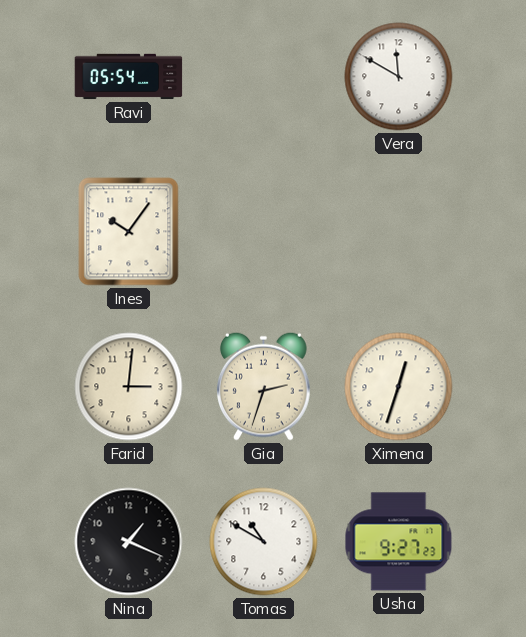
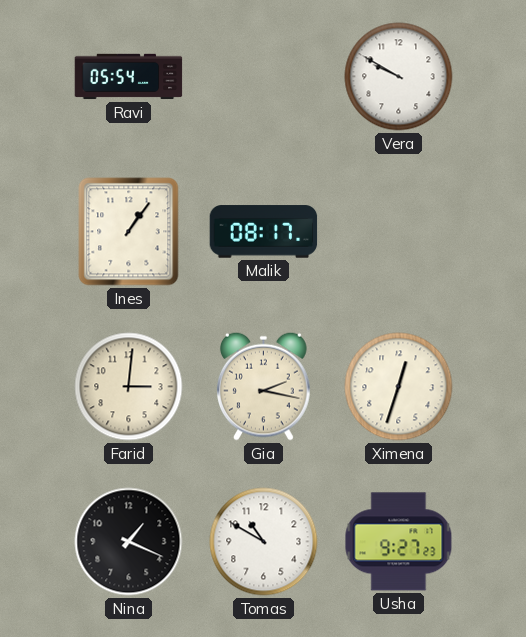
Vera: 11:50 -> 9:50
Ines: 10:06 -> 1:06
Malik: none -> 08:17
Gia: 2:33 -> 2:17
